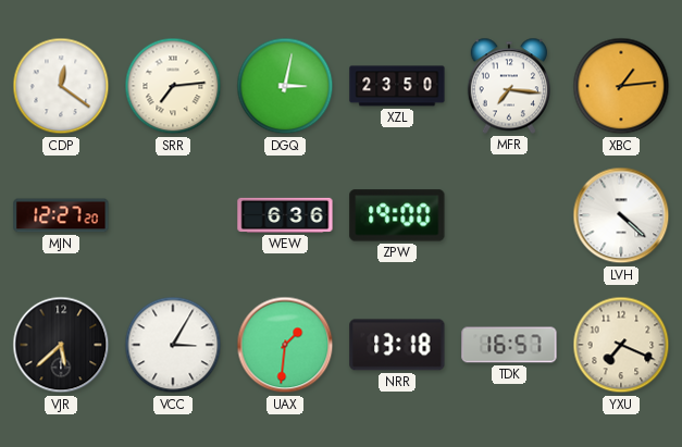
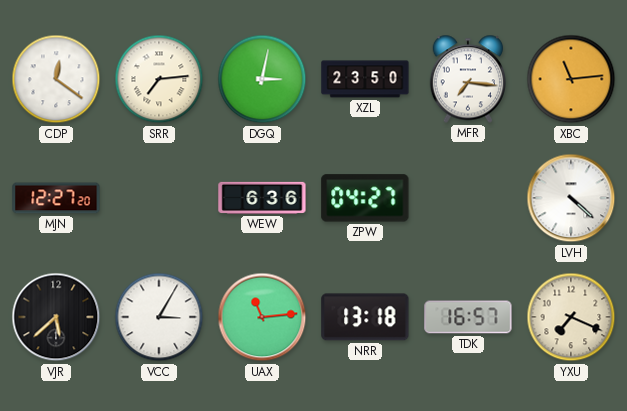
XBC: 1:14 -> 11:14
ZPW: 19:00 -> 04:27
UAX: 1:31 -> 11:14
